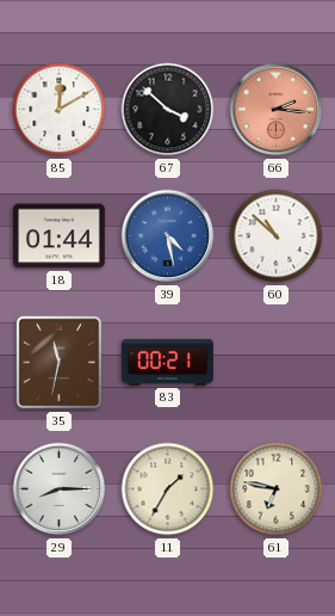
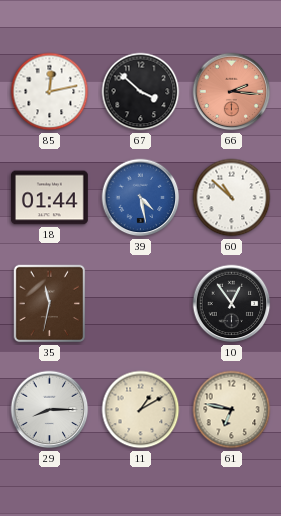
85: 12:10 -> 12:13
83: 00:21 -> none
10: none -> 12:54
11: 1:35 -> 1:10
